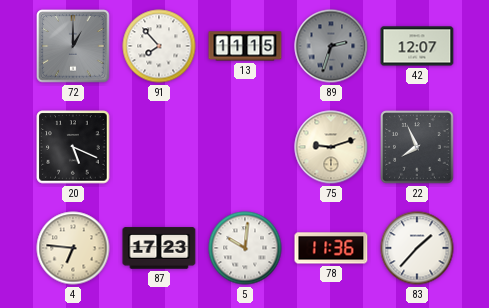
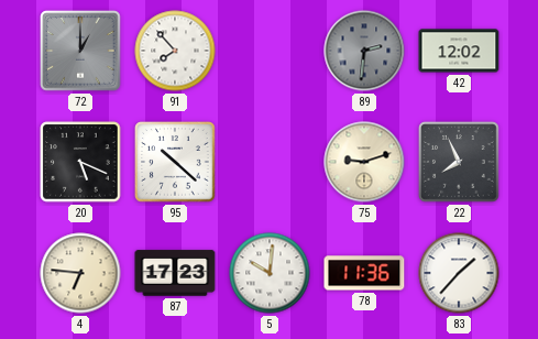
13: 11:15 -> none
89: 2:33 -> 2:31
42: 12:07 -> 12:02
95: none -> 10:22
